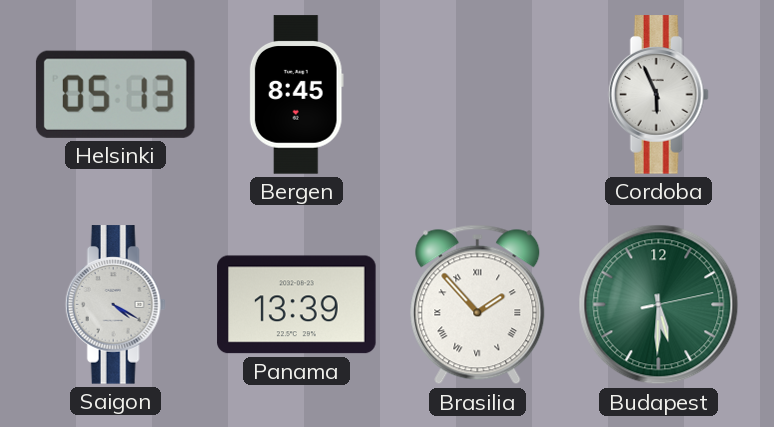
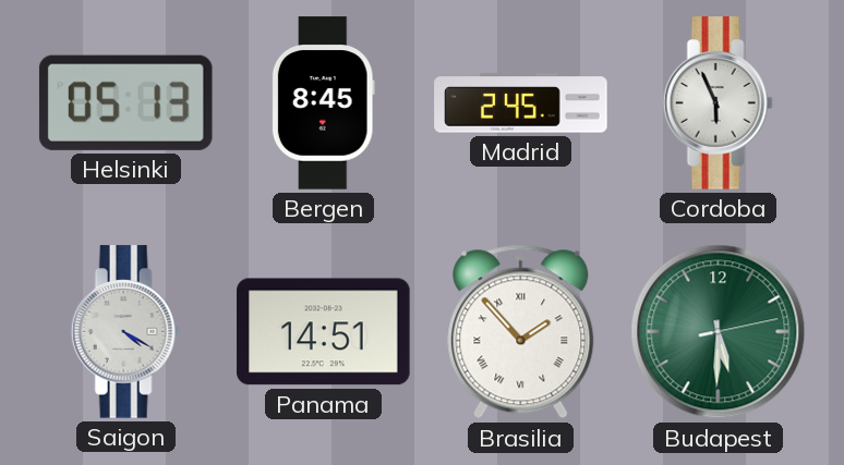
Madrid: none -> 2:45
Panama: 13:39 -> 14:51
